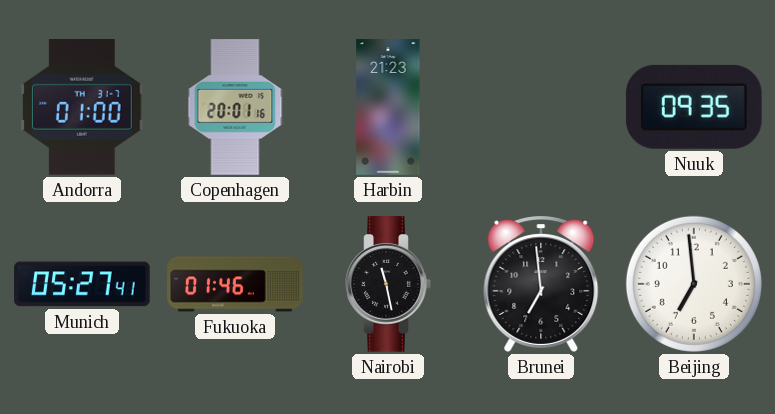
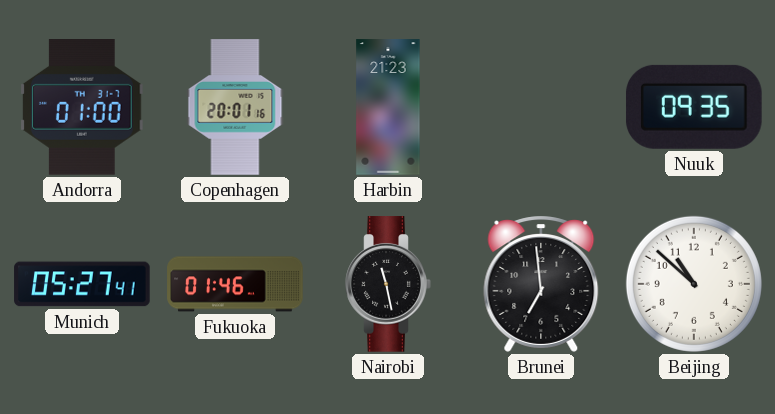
Beijing: 6:59 -> 10:52
